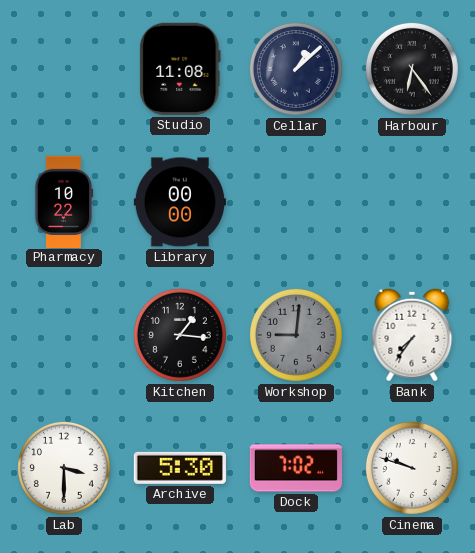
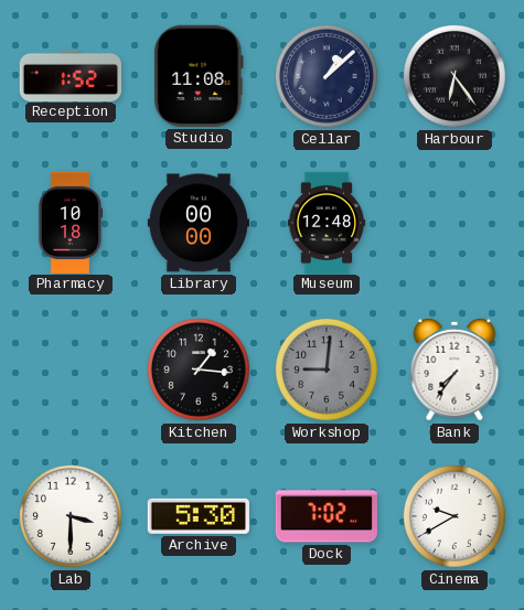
Reception: none -> 1:52
Pharmacy: 10:22 -> 10:18
Museum: none -> 12:48
Cinema: 9:48 -> 9:40
